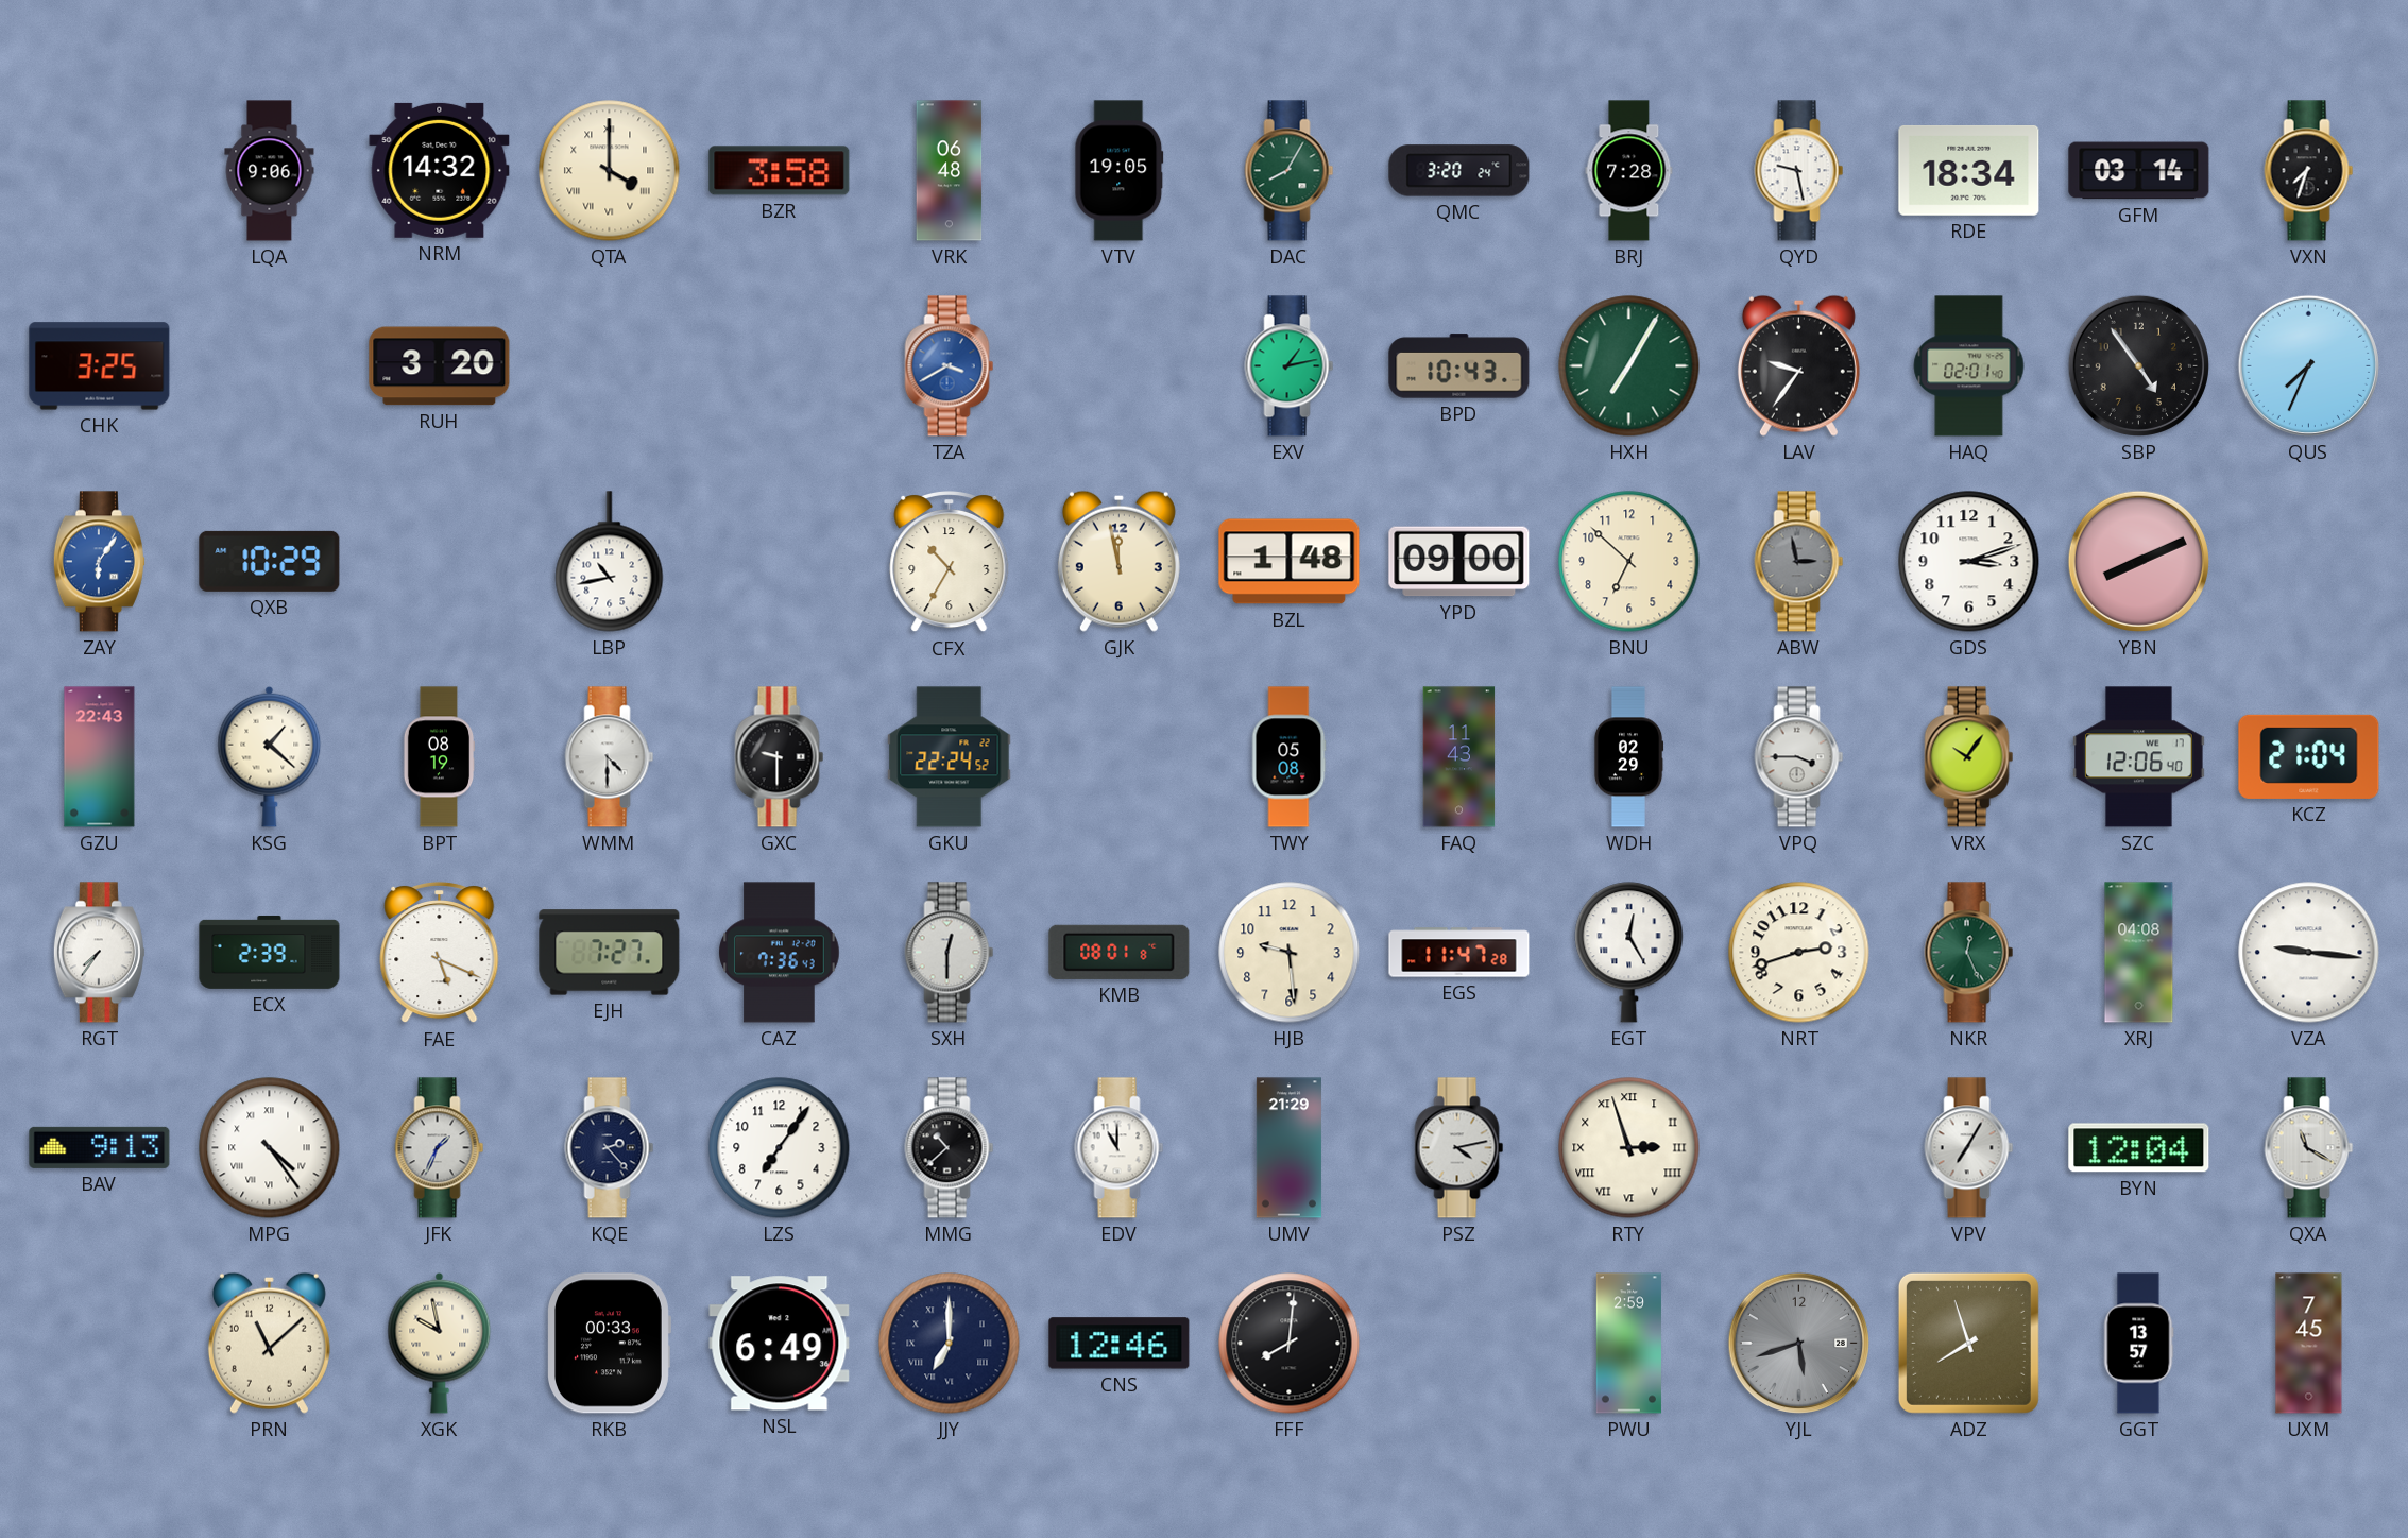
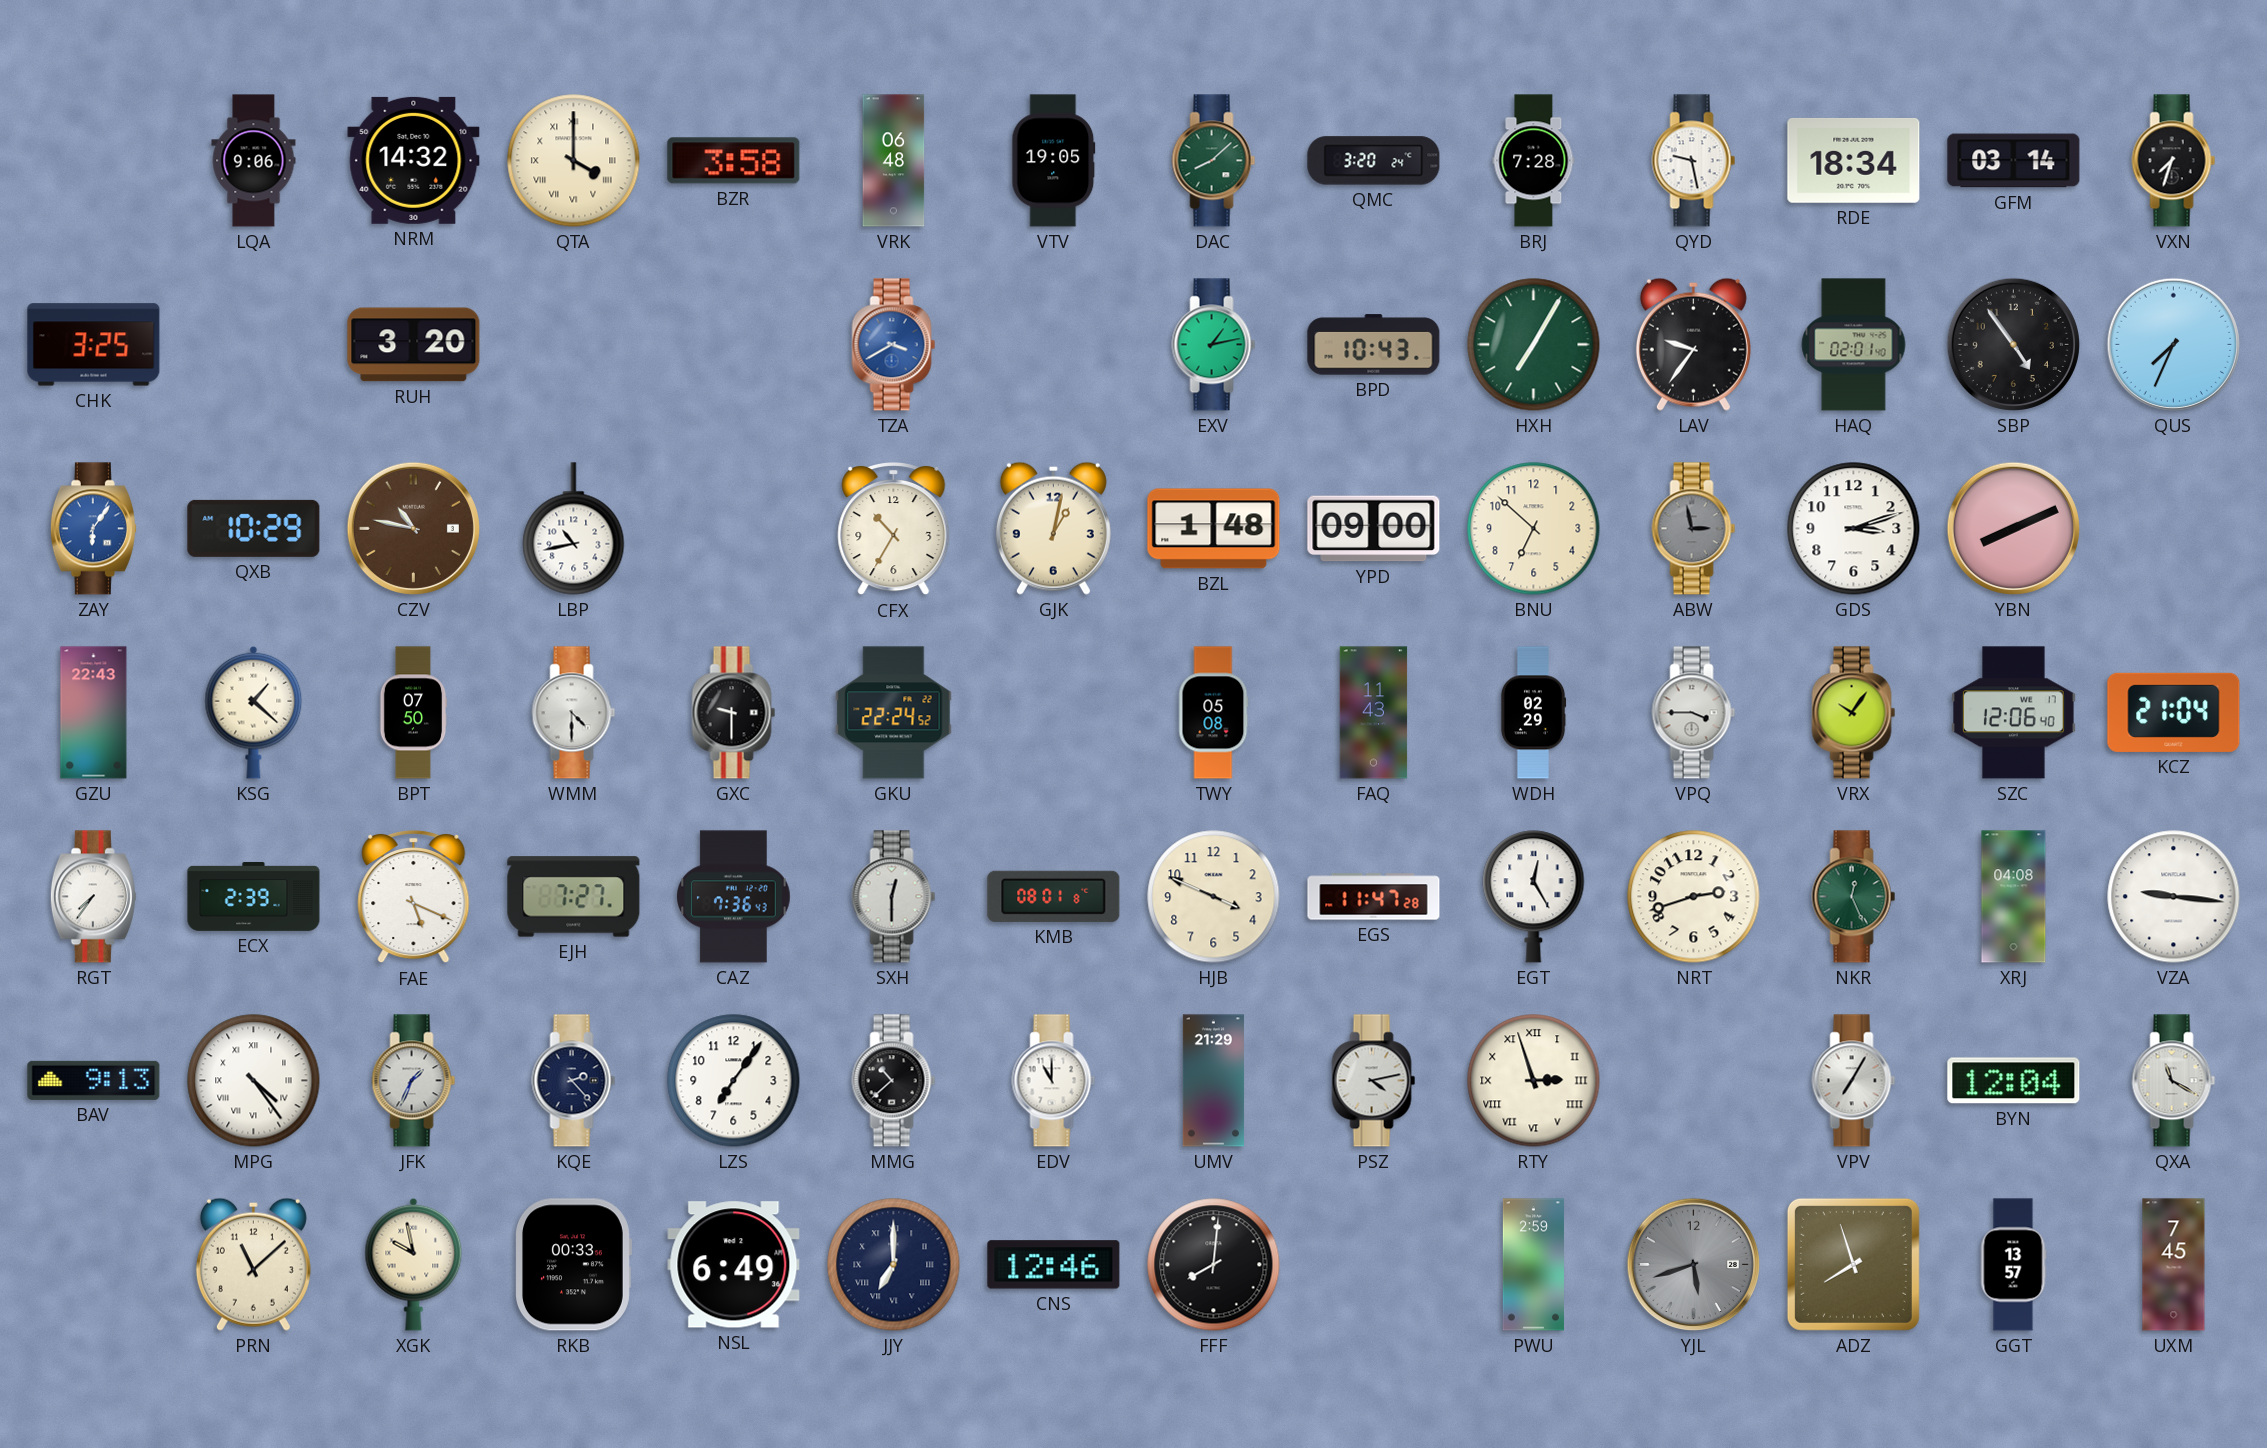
DAC: 8:05 -> 8:08
CZV: none -> 10:47
GJK: 11:58 -> 1:02
BPT: 08:19 -> 07:50
HJB: 9:29 -> 3:49
